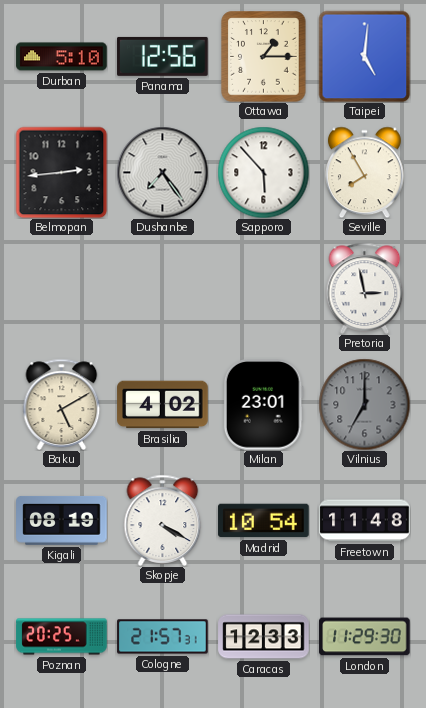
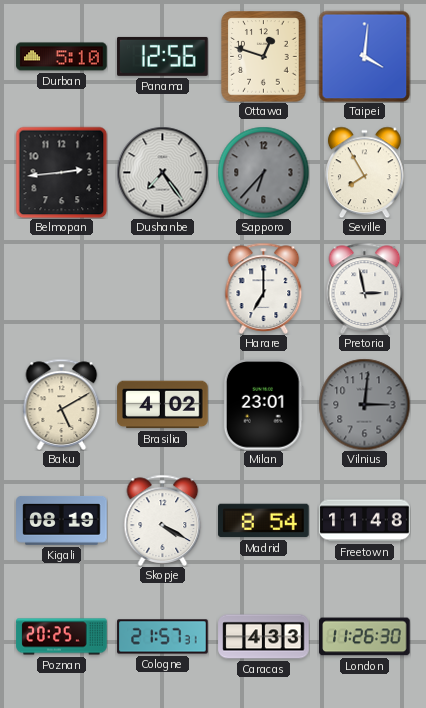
Ottawa: 1:15 -> 12:48
Taipei: 5:01 -> 4:01
Sapporo: 5:53 -> 6:37
Sapporo dial: white -> grey
Harare: none -> 7:00
Vilnius: 7:00 -> 3:01
Madrid: 10:54 -> 8:54
Caracas: 12:33 -> 4:33
London: 11:29 -> 11:26
